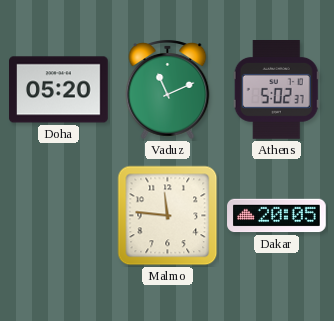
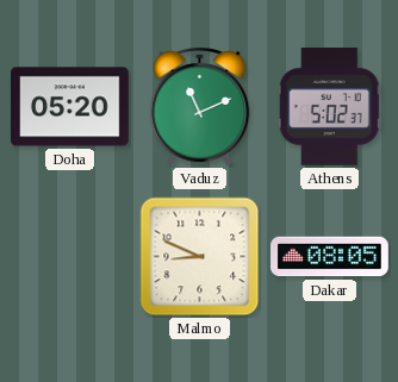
Malmo: 11:46 -> 8:49
Dakar: 20:05 -> 08:05
